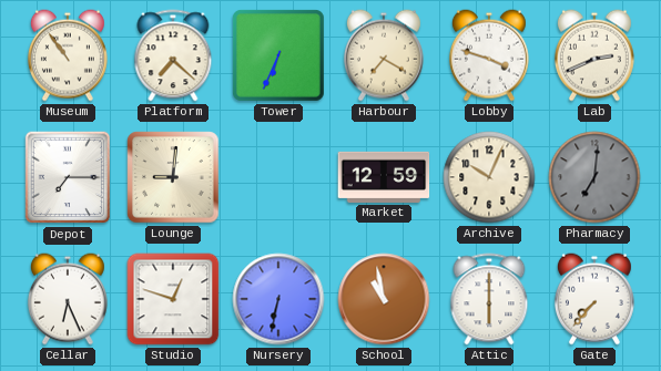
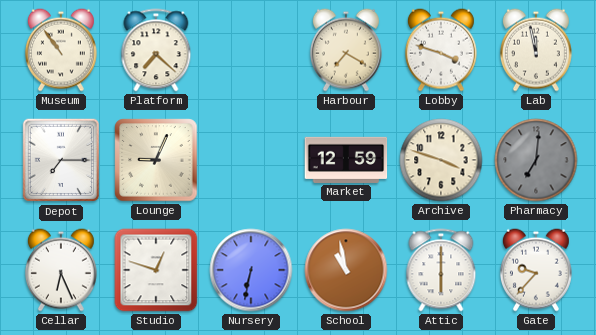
Tower: 6:34 -> none
Lab: 2:41 -> 11:58
Lounge: 9:01 -> 9:04
Archive: 10:04 -> 3:48
Gate: 7:37 -> 9:37
